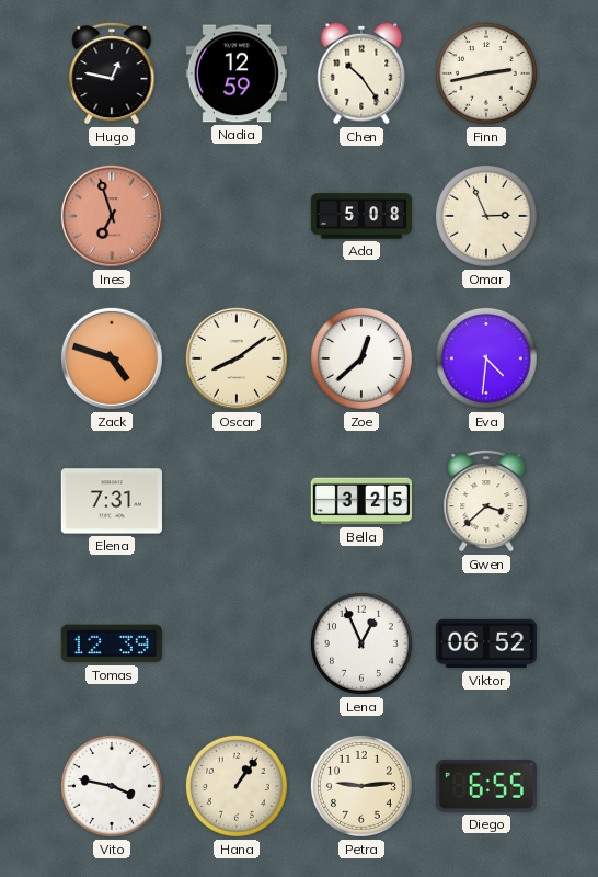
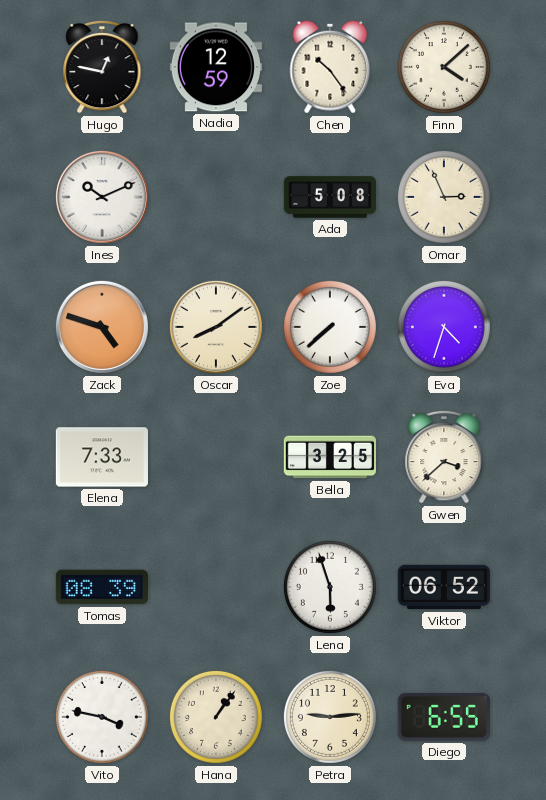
Finn: 2:43 -> 4:08
Ines: 6:57 -> 10:11
Ines dial: salmon -> white
Zoe: 12:38 -> 7:38
Eva: 4:31 -> 4:33
Elena: 7:31 -> 7:33
Tomas: 12:39 -> 08:39
Lena: 12:56 -> 5:57
